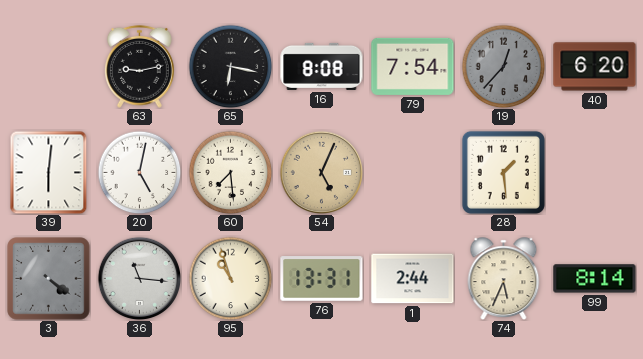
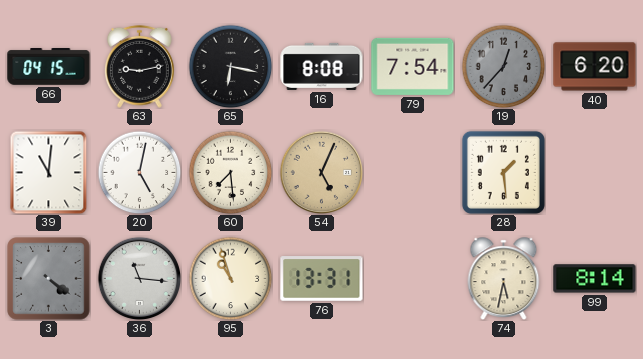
66: none -> 04:15
39: 6:01 -> 11:01
1: 2:44 -> none
74: 5:34 -> 5:32
